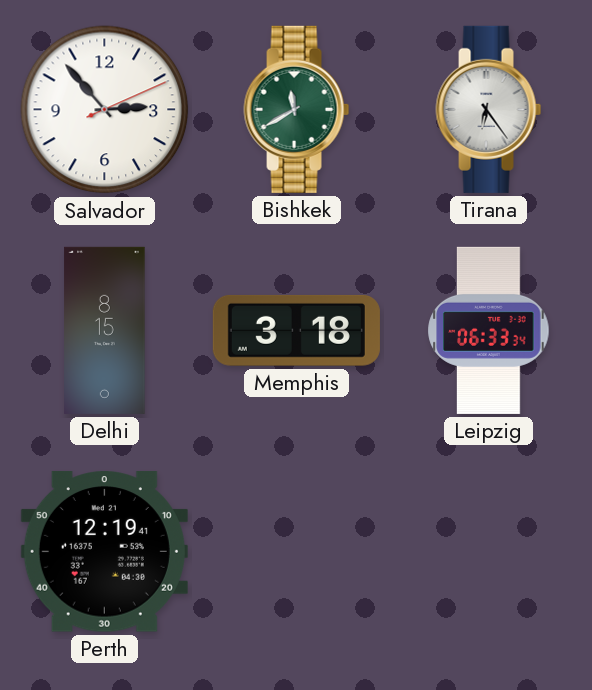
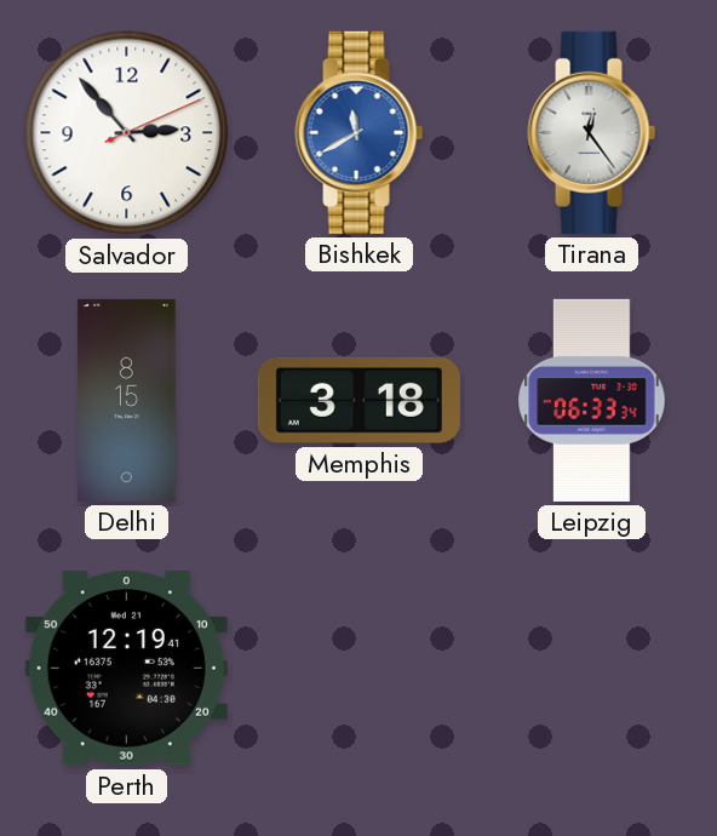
Bishkek dial: green -> blue
Tirana: 6:24 -> 12:24
